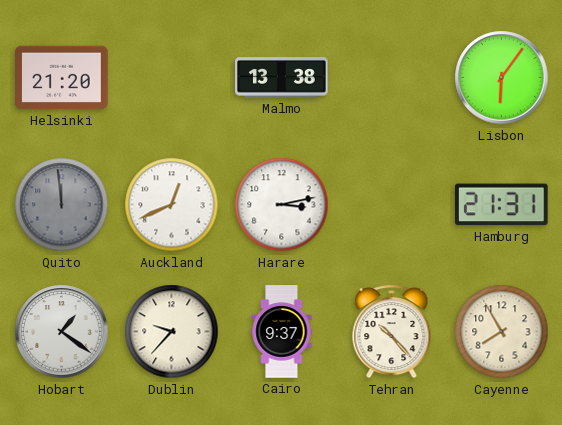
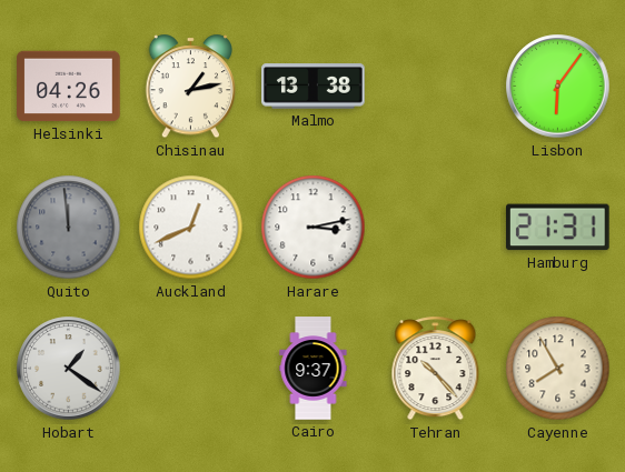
Helsinki: 21:20 -> 04:26
Chisinau: none -> 1:13
Dublin: 9:37 -> none
